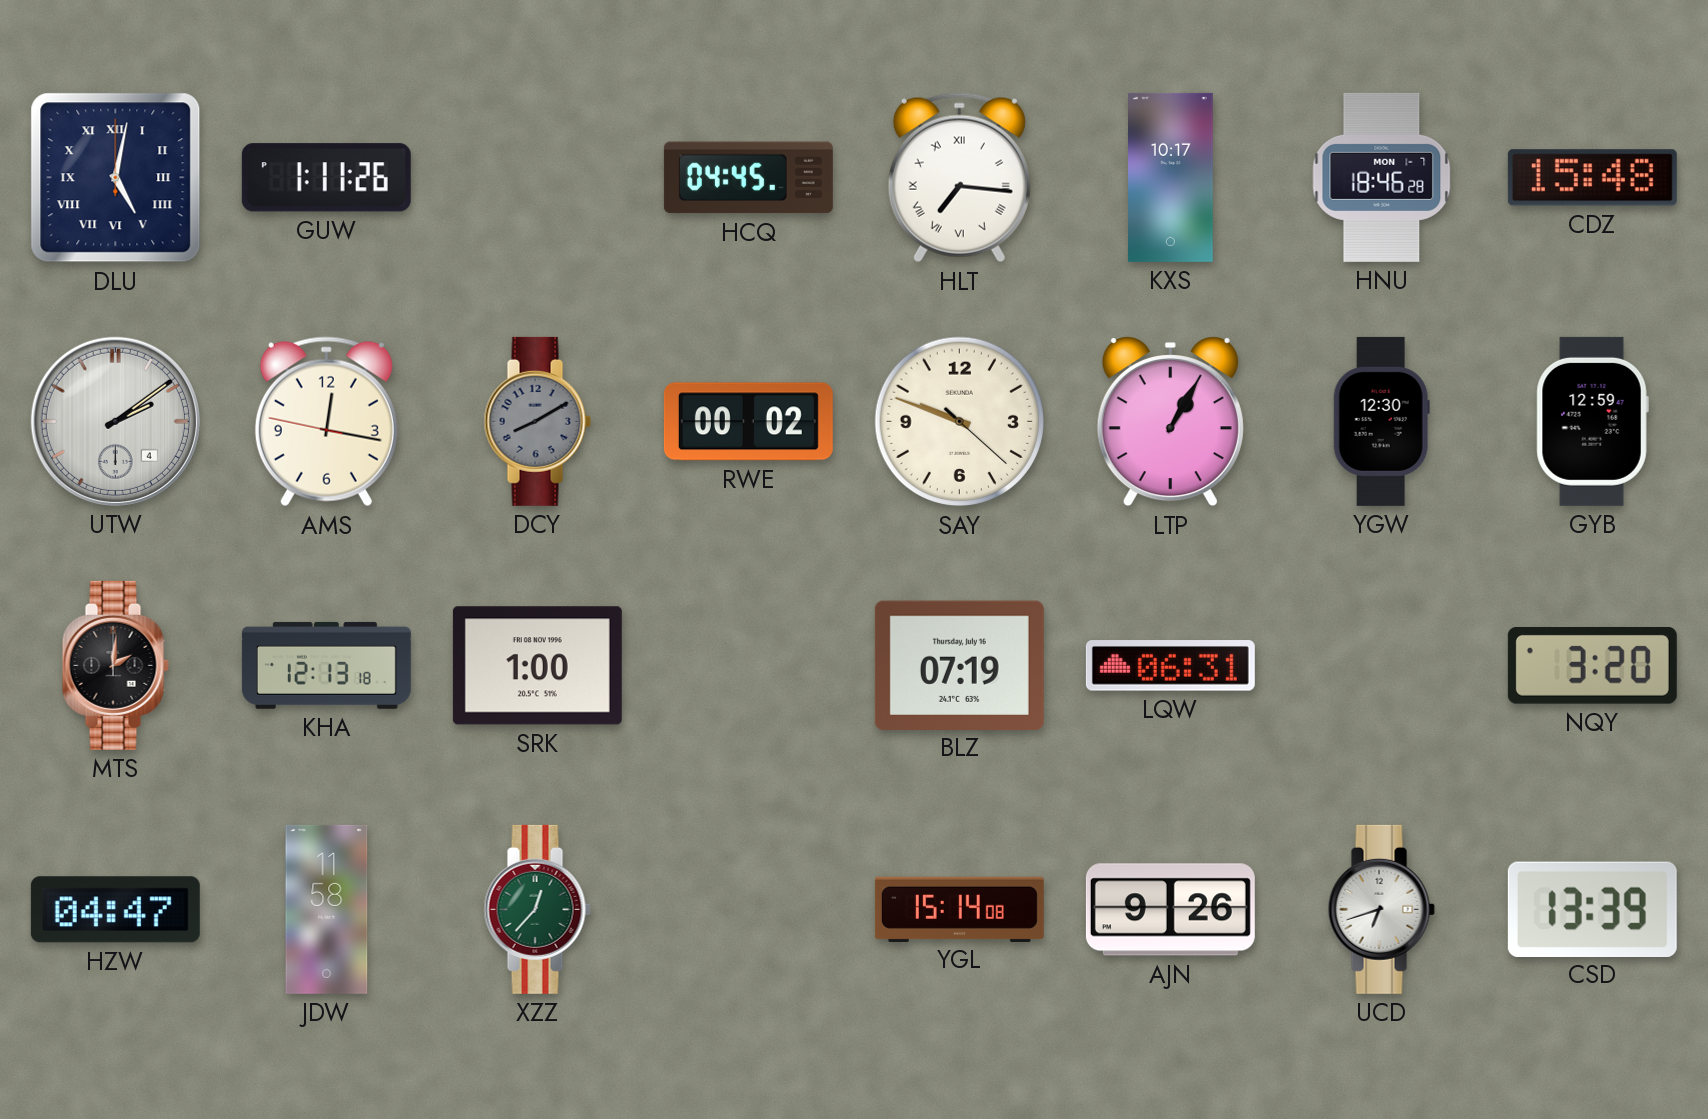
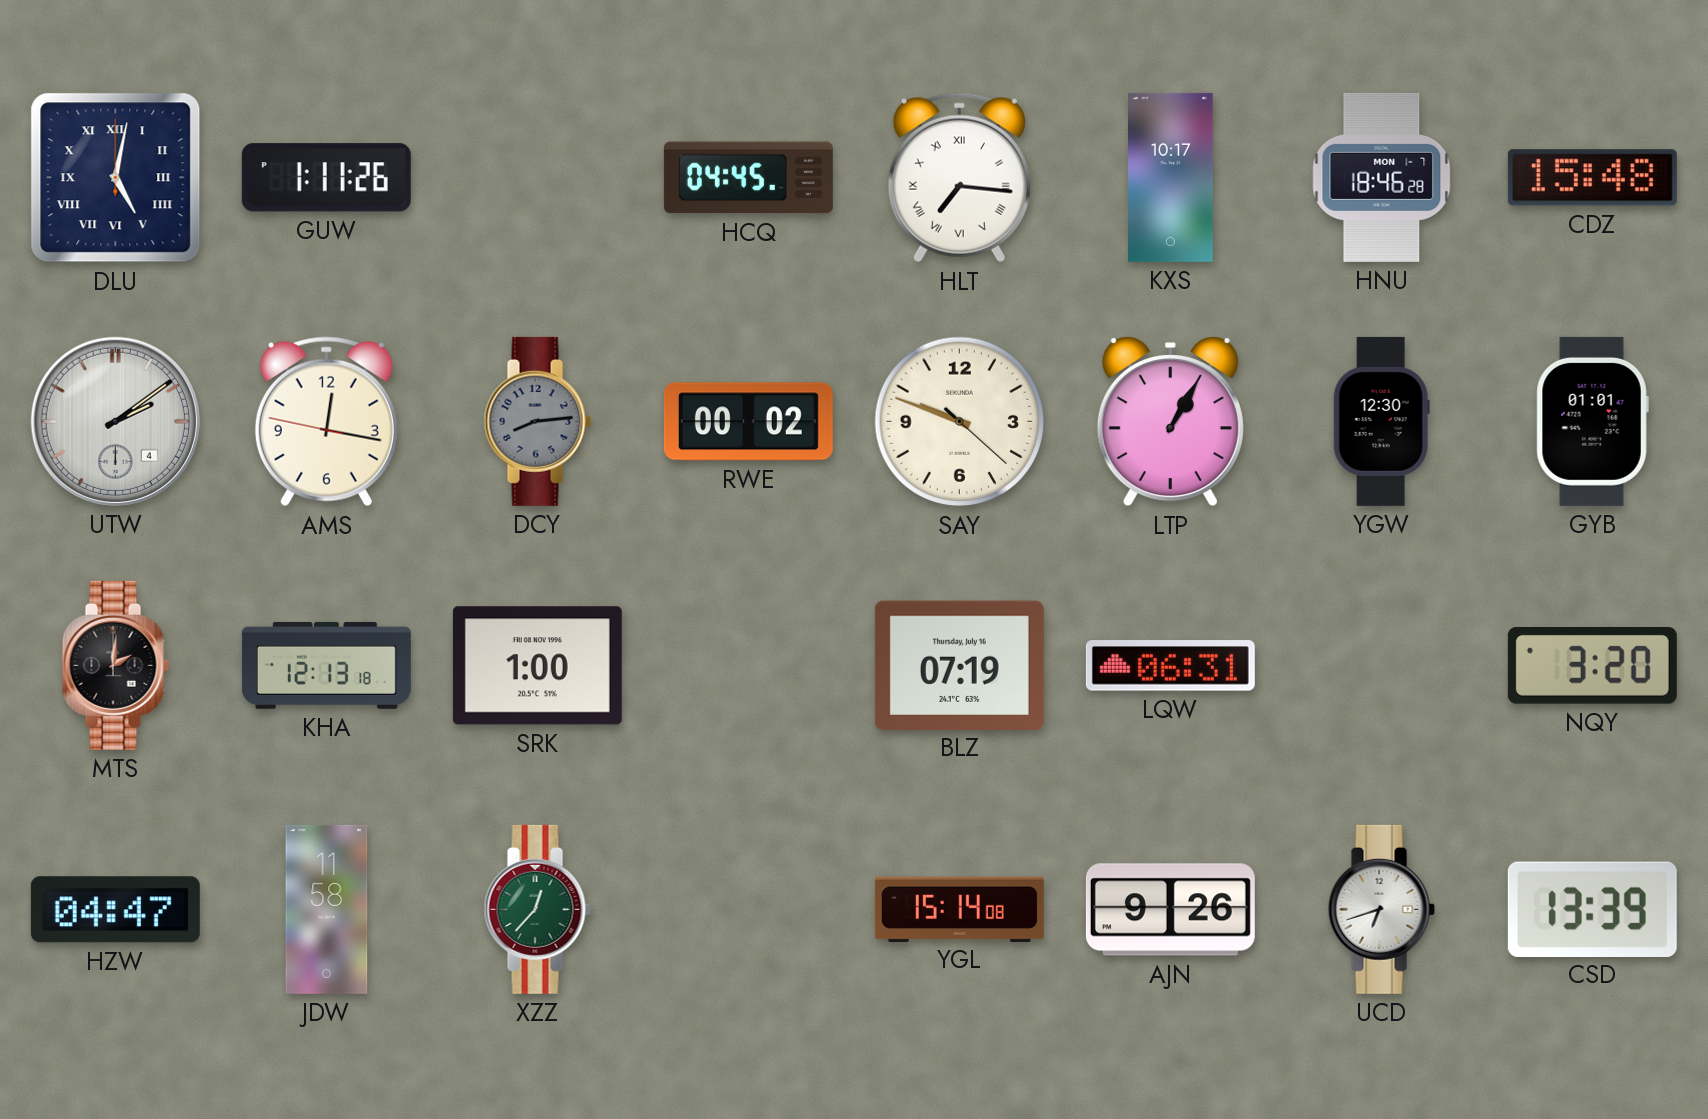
DCY: 8:10 -> 8:14
GYB: 12:59 -> 01:01
